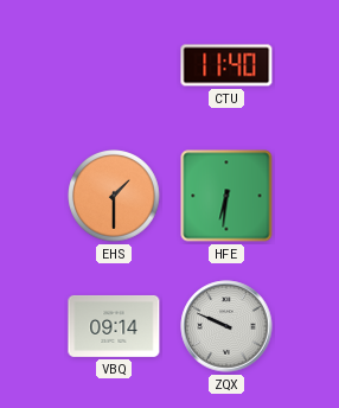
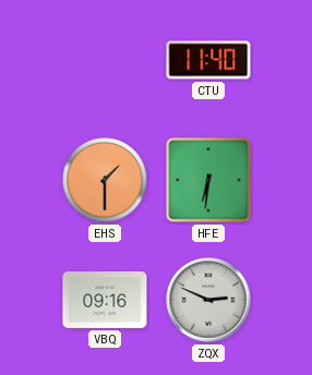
VBQ: 09:14 -> 09:16
ZQX: 9:49 -> 2:49
